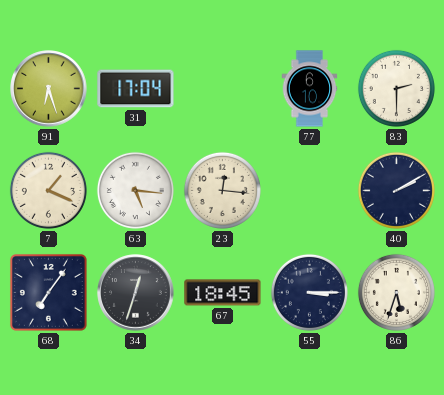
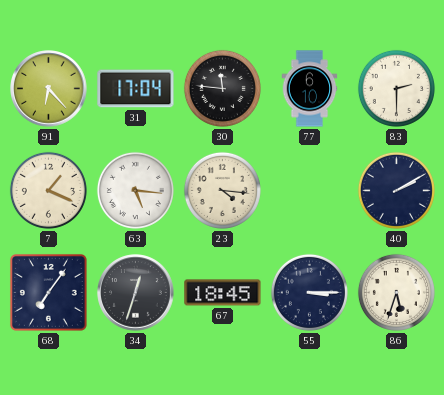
91: 6:27 -> 6:23
30: none -> 11:46
23: 12:16 -> 4:16
